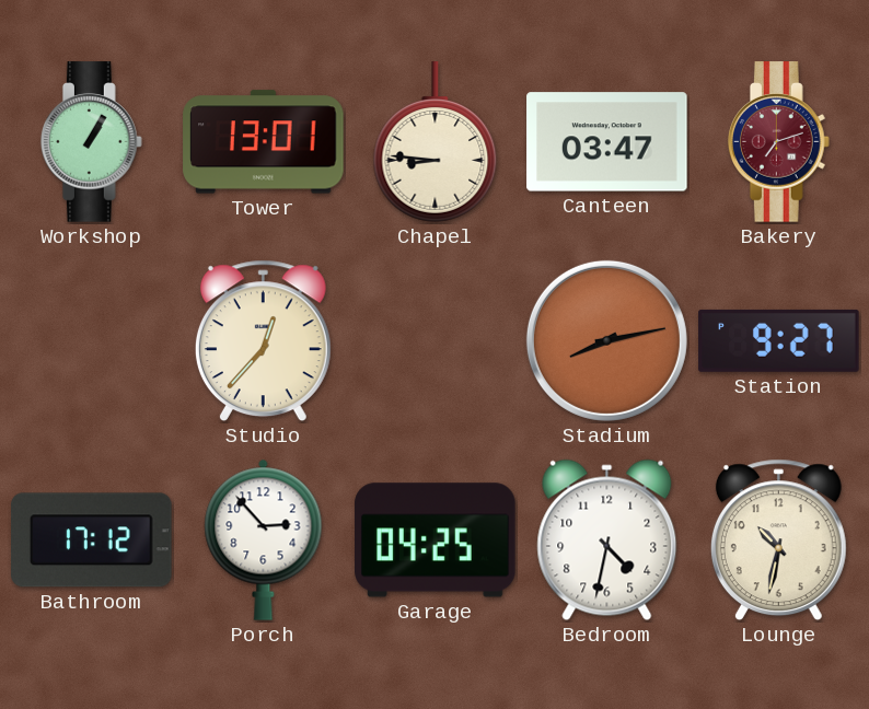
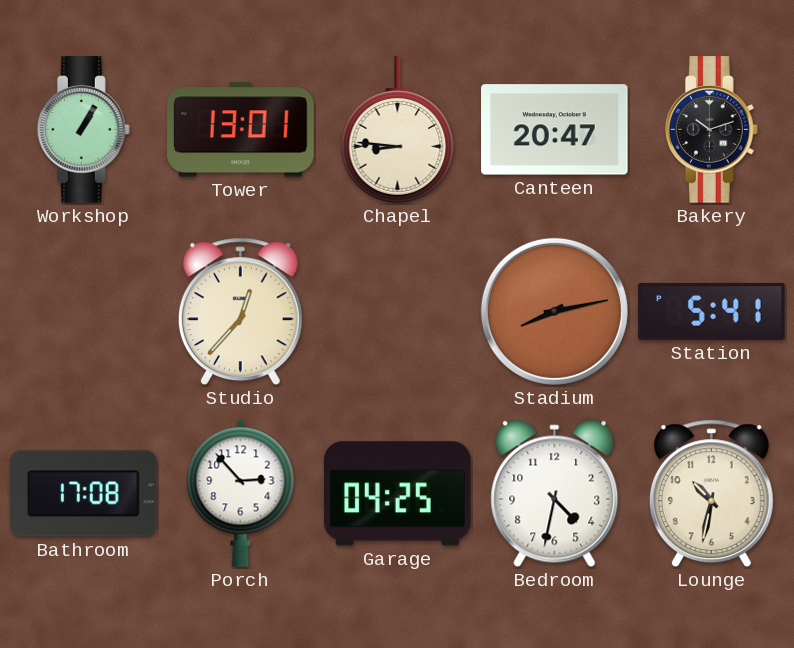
Canteen: 03:47 -> 20:47
Bakery: 7:12 -> 10:12
Bakery dial: burgundy -> black
Station: 9:27 -> 5:41
Bathroom: 17:12 -> 17:08
